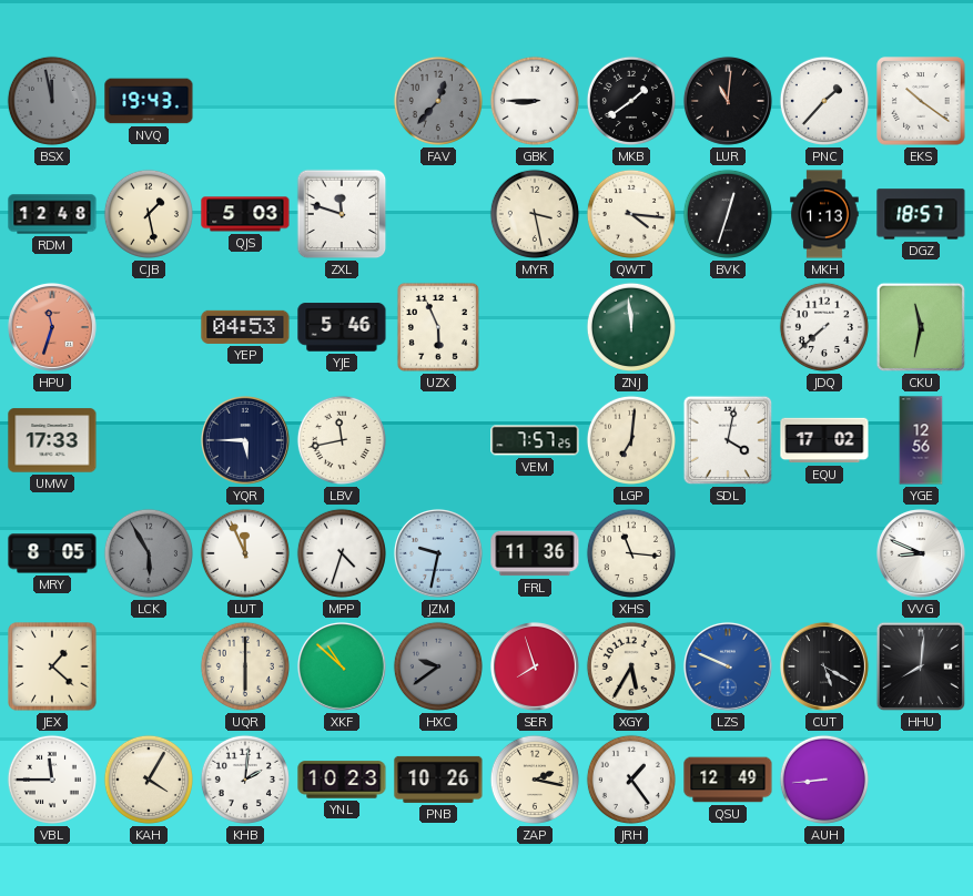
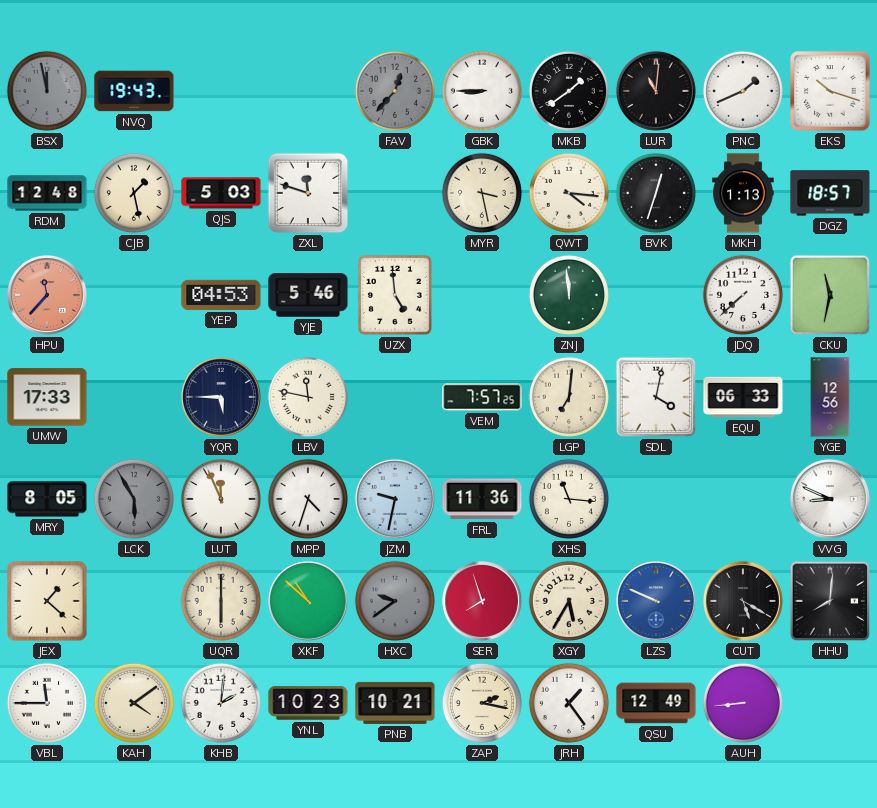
PNC: 1:37 -> 1:41
EKS: 10:21 -> 10:18
HPU: 11:33 -> 11:37
UZX: 5:56 -> 4:59
LBV: 11:43 -> 11:47
EQU: 17:02 -> 06:33
KAH: 4:05 -> 4:09
PNB: 10:26 -> 10:21
